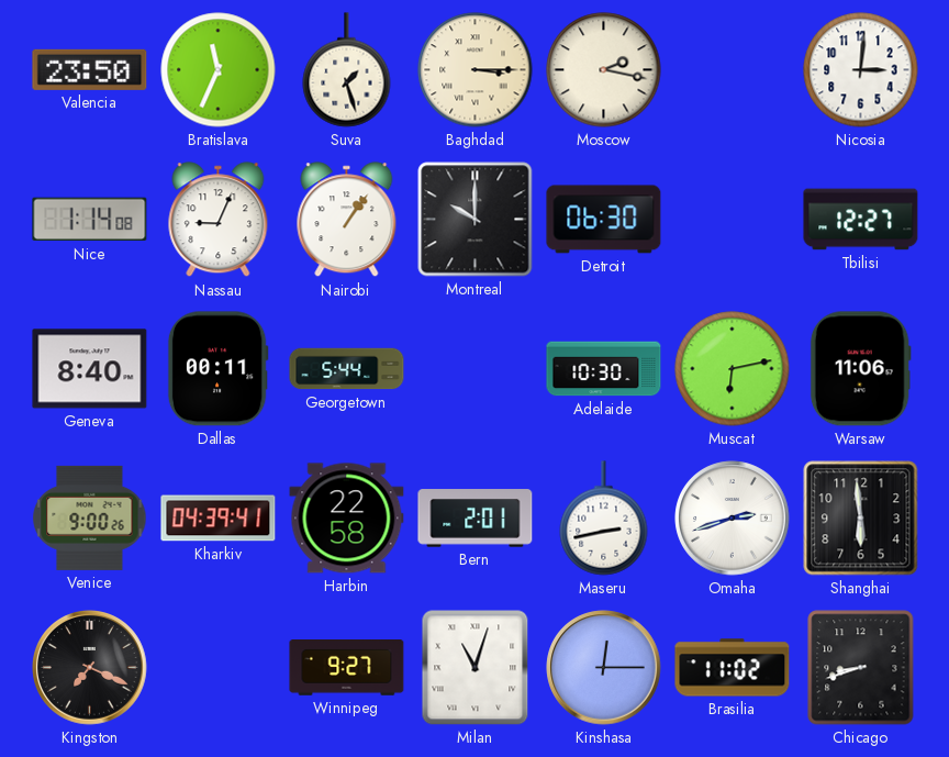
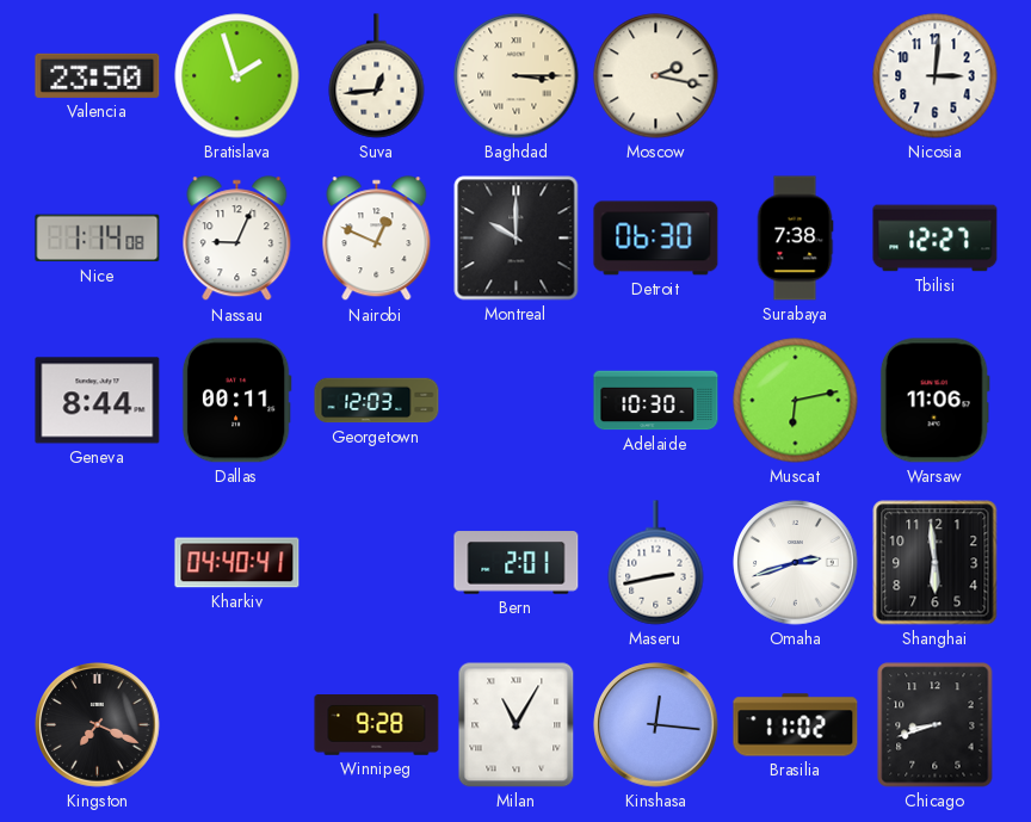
Bratislava: 11:34 -> 1:57
Suva: 1:27 -> 12:44
Nairobi: 1:06 -> 12:49
Surabaya: none -> 7:38
Geneva: 8:40 -> 8:44
Georgetown: 5:44 -> 12:03
Venice: 9:00 -> none
Kharkiv: 04:39 -> 04:40
Harbin: 22:58 -> none
Winnipeg: 9:27 -> 9:28
Milan: 11:03 -> 11:05
Kinshasa: 12:15 -> 12:16
